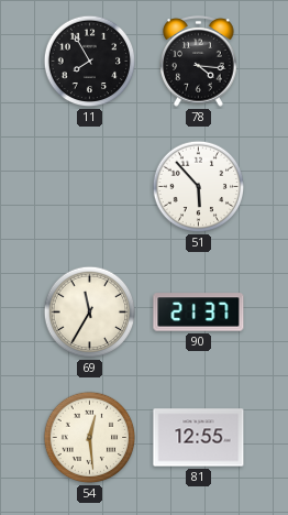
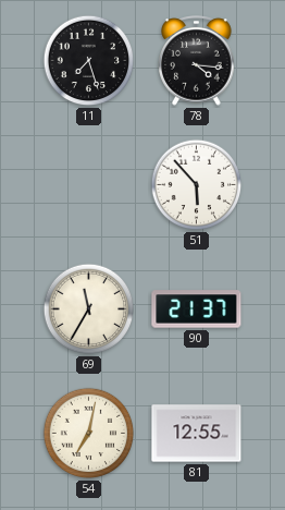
11: 7:55 -> 7:27
54: 12:29 -> 7:02
